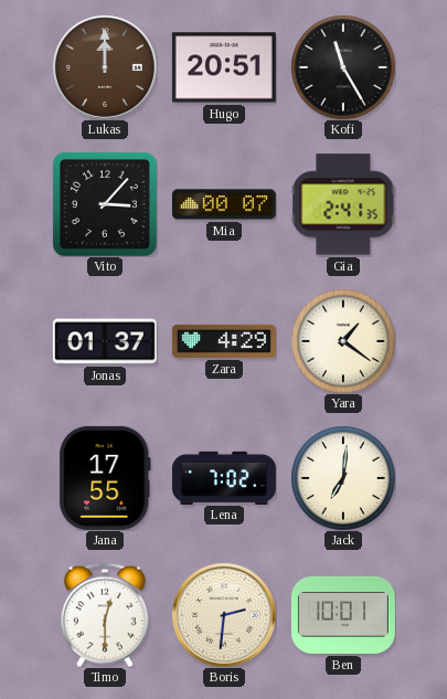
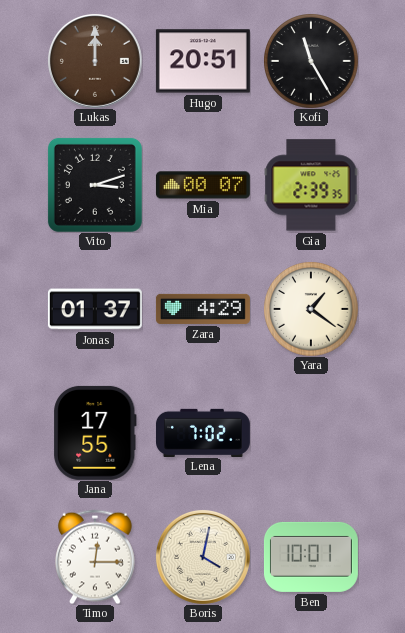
Vito: 3:07 -> 3:12
Gia: 2:41 -> 2:39
Jack: 7:01 -> none
Timo: 12:30 -> 12:15
Boris: 2:31 -> 4:02
